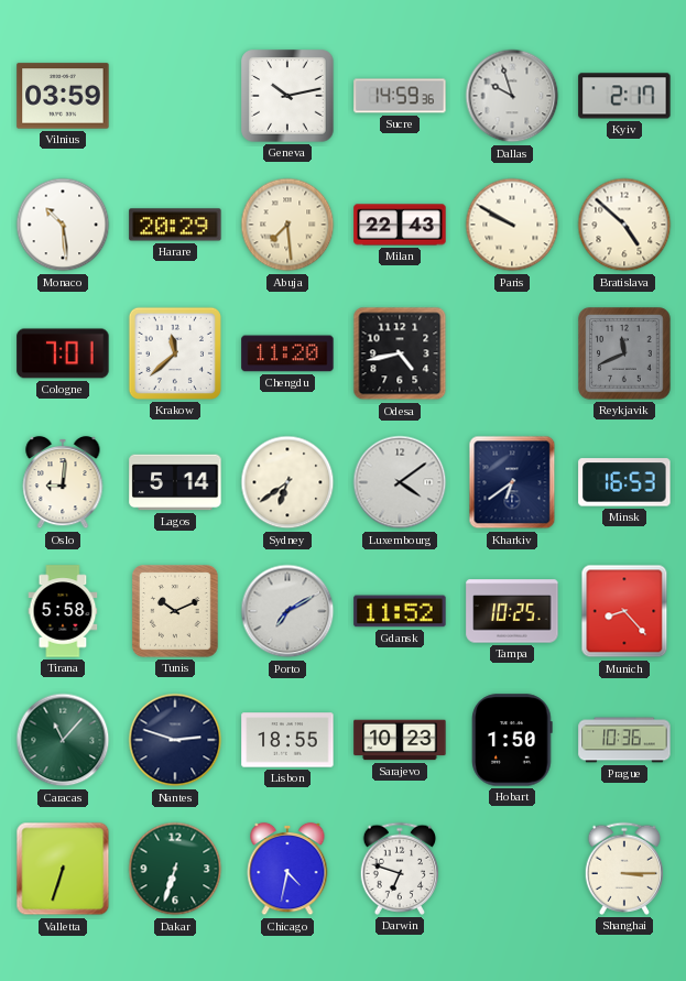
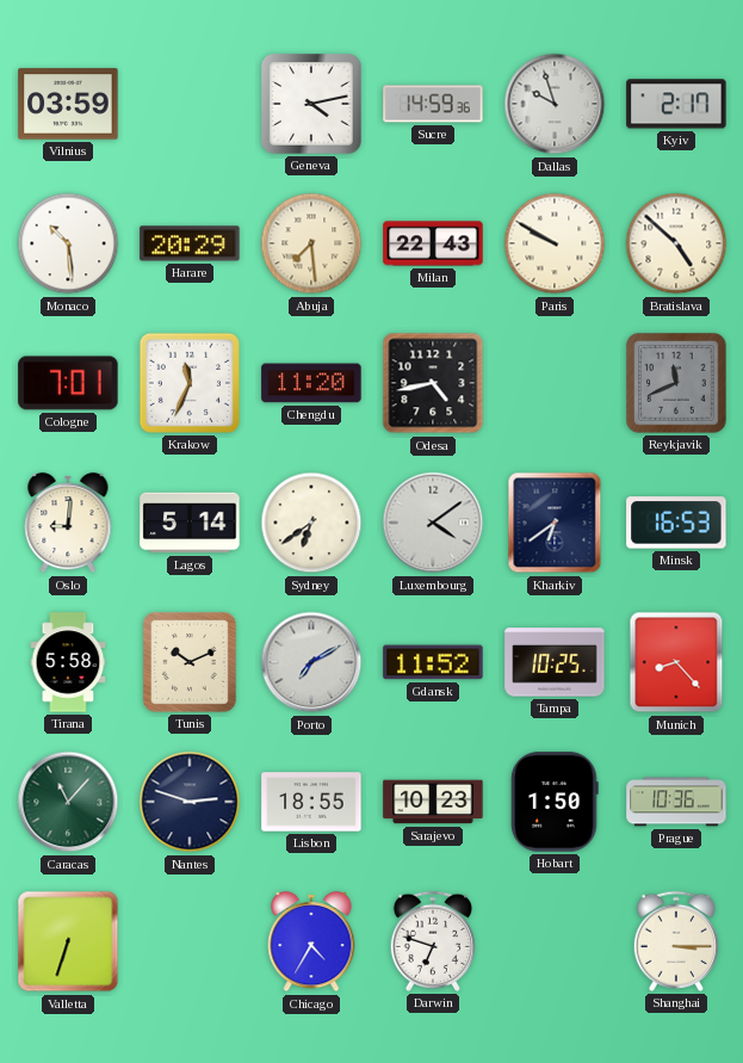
Geneva: 10:13 -> 4:13
Krakow: 11:38 -> 11:34
Dakar: 6:33 -> none
Chicago: 4:32 -> 4:35
